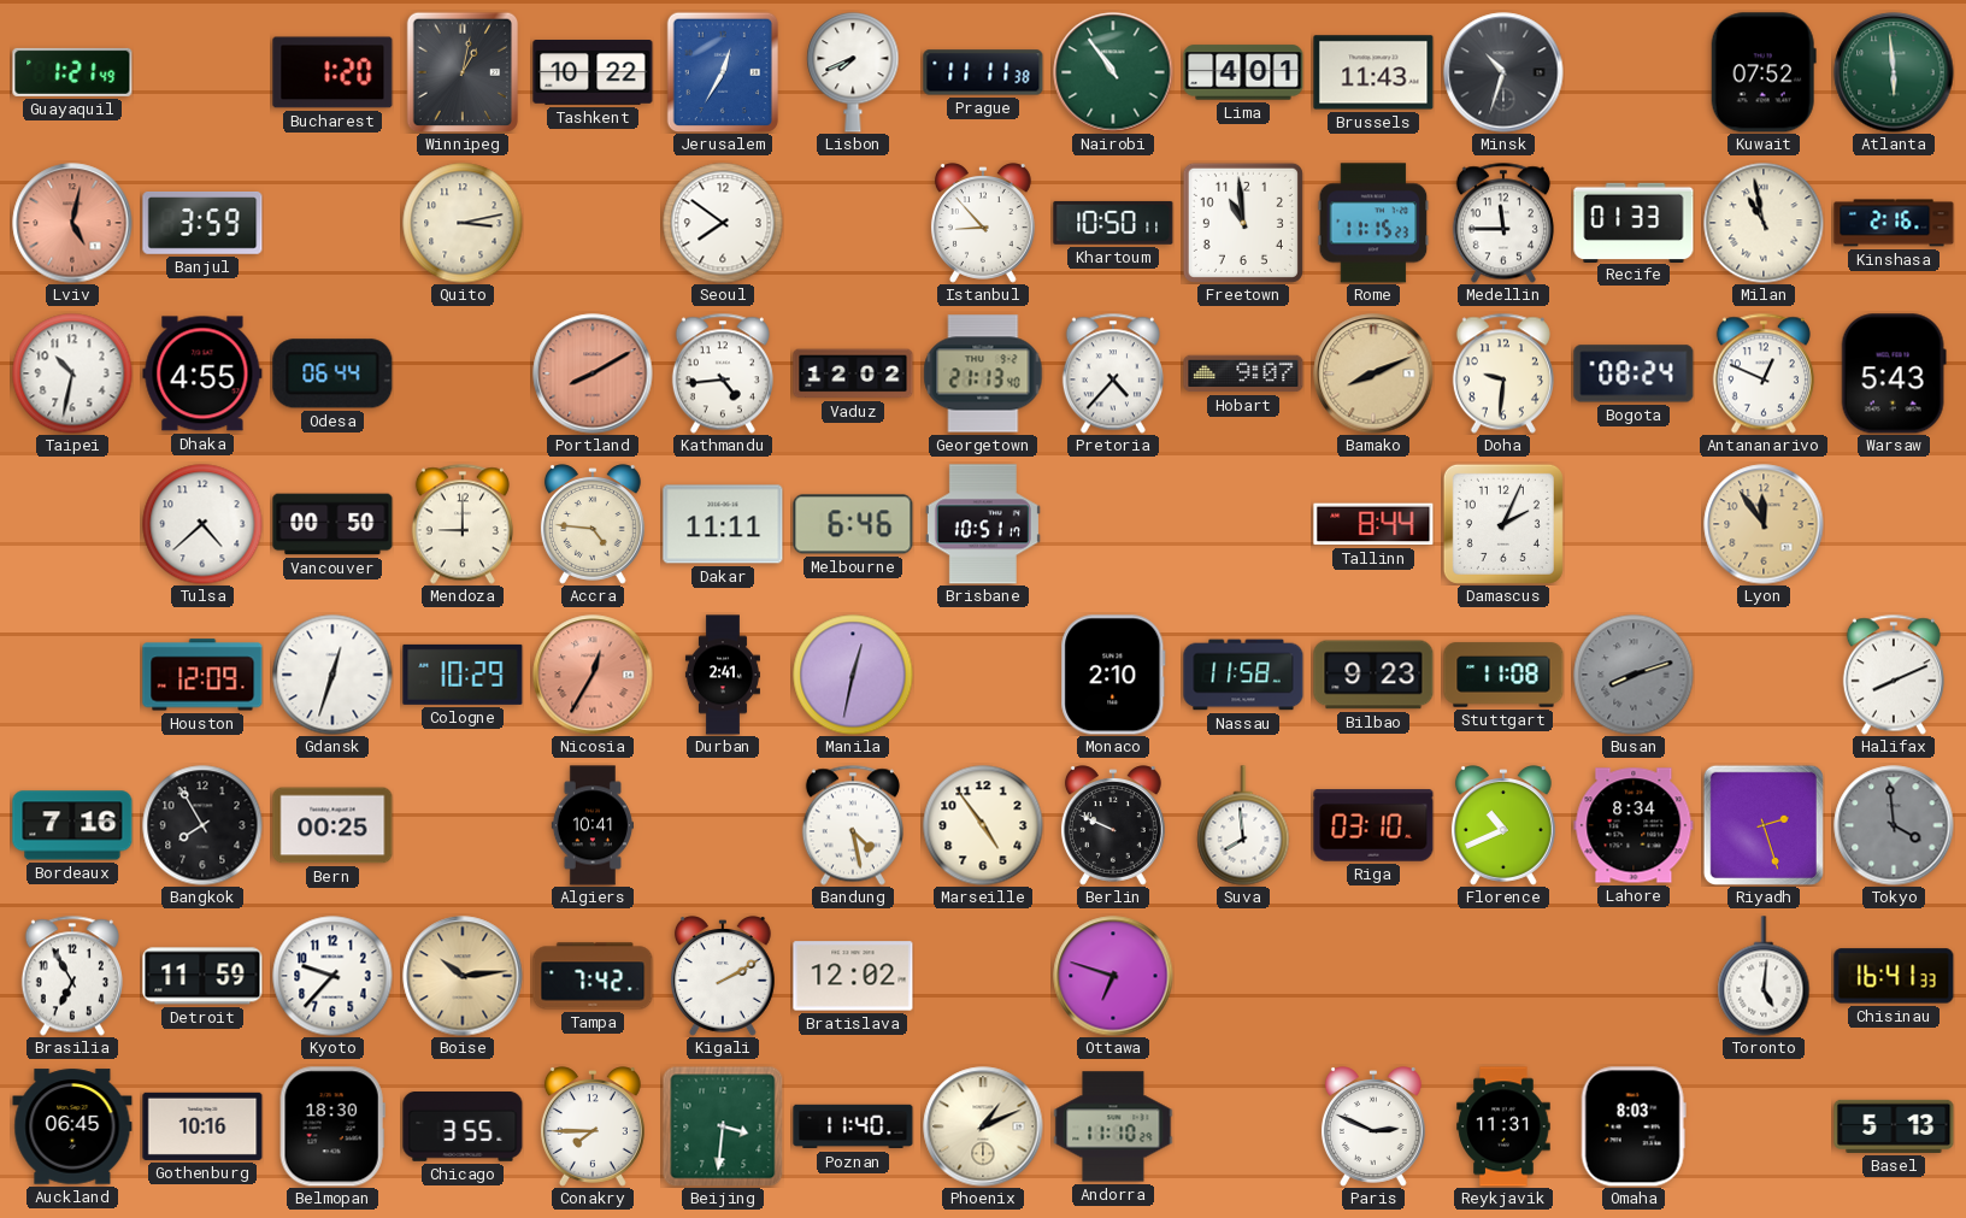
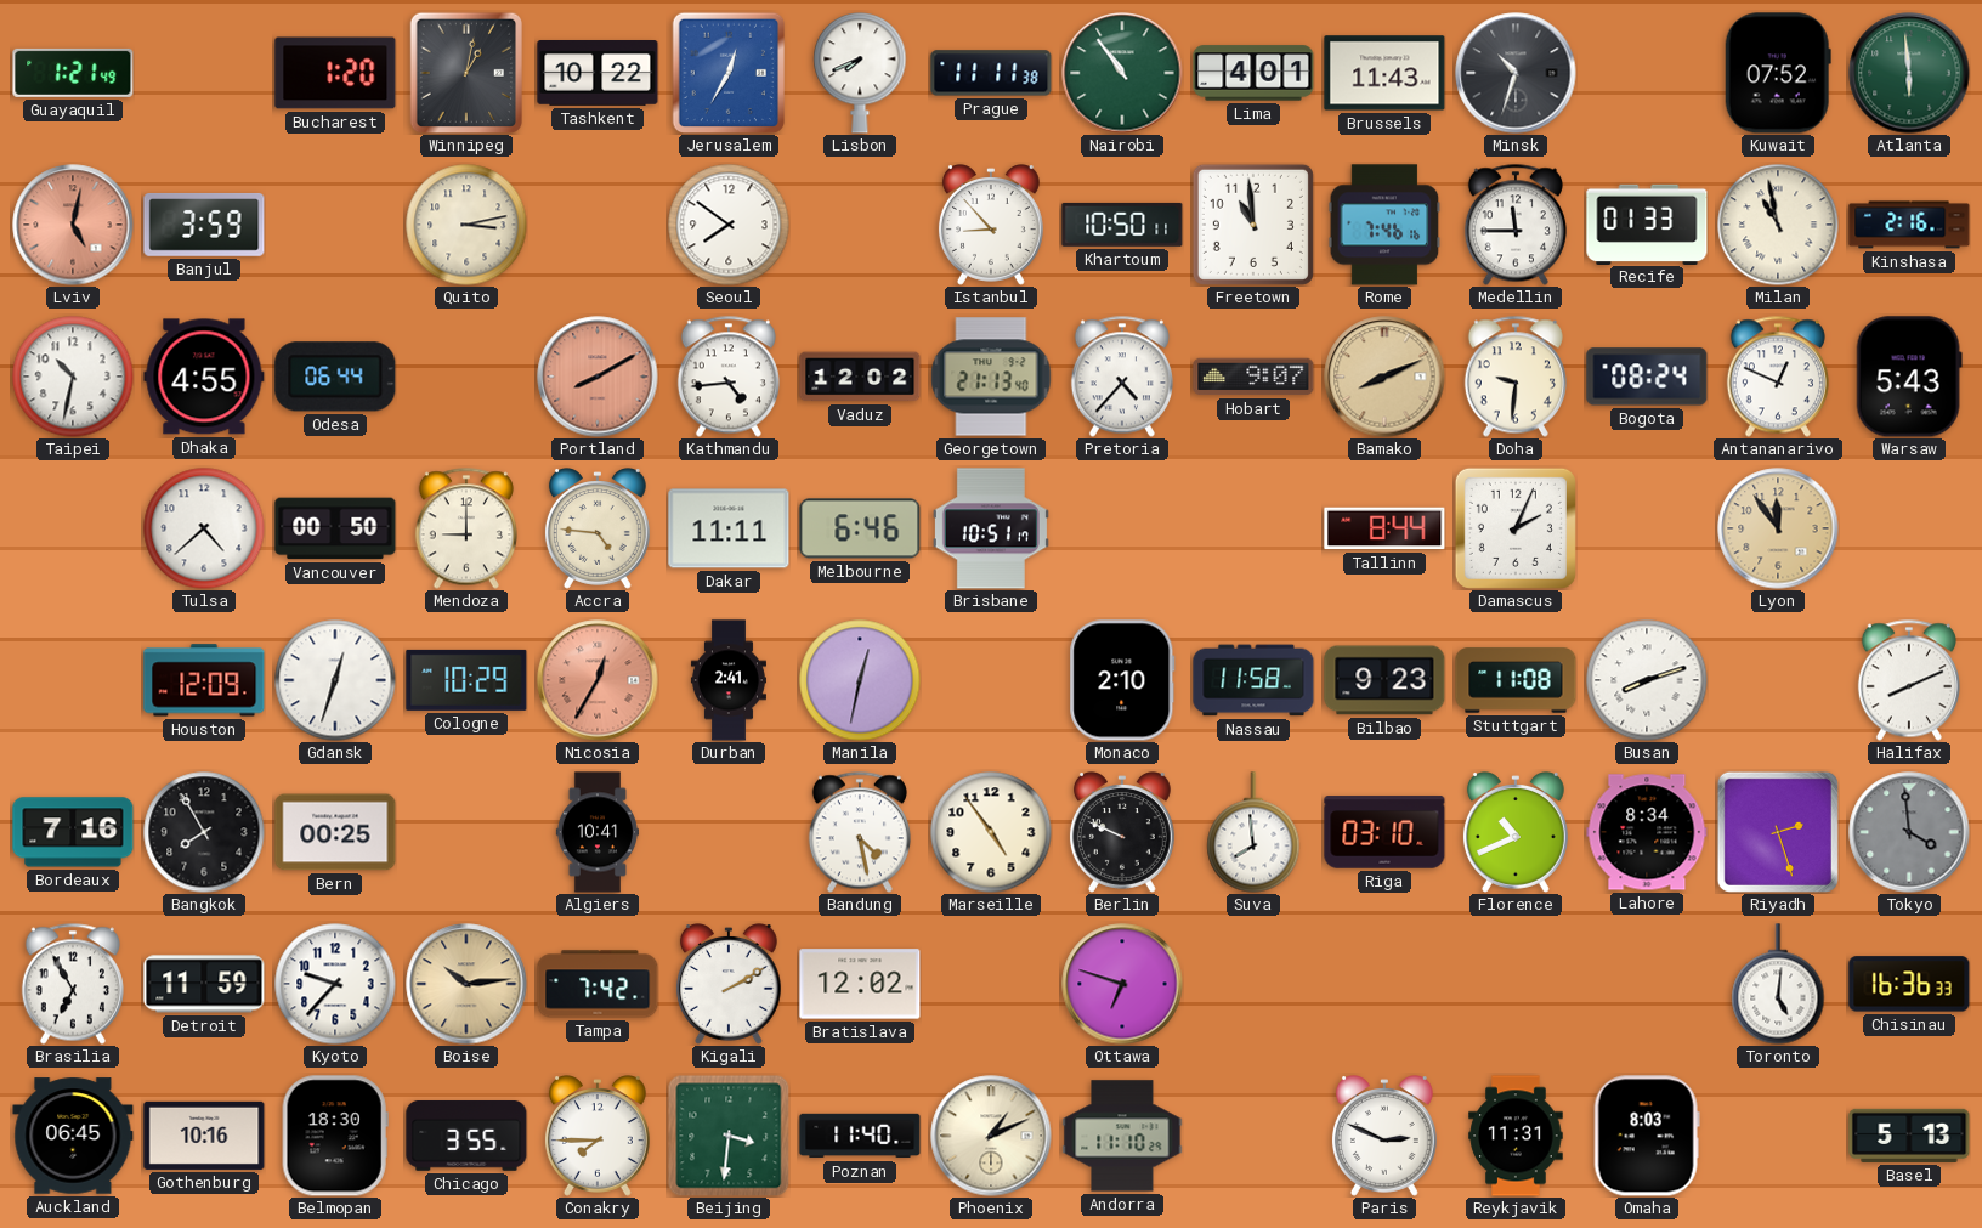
Rome: 11:15 -> 7:46
Busan dial: grey -> white
Chisinau: 16:41 -> 16:36
